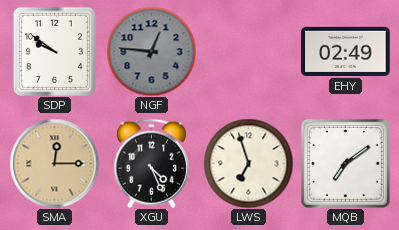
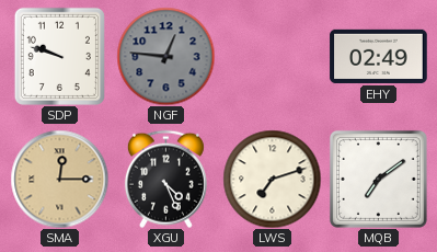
SDP: 9:51 -> 9:48
LWS: 6:57 -> 7:12
